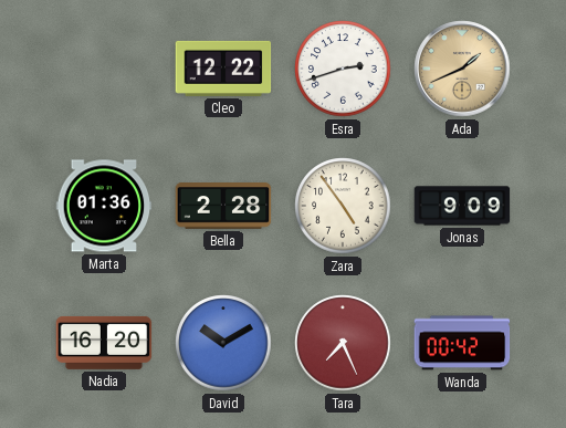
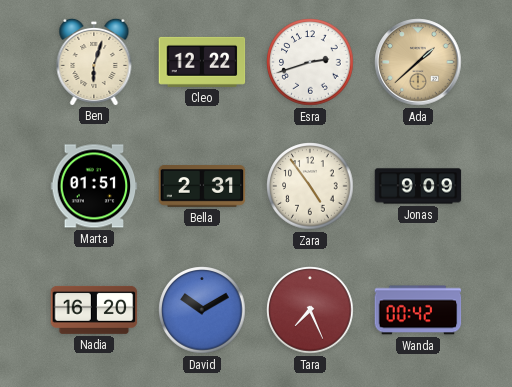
Ben: none -> 6:03
Ada: 1:41 -> 1:38
Marta: 01:36 -> 01:51
Bella: 2:28 -> 2:31
